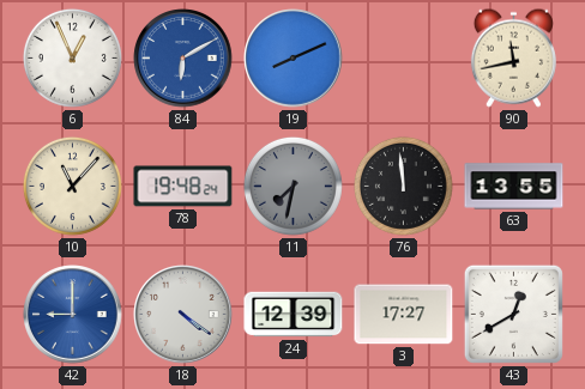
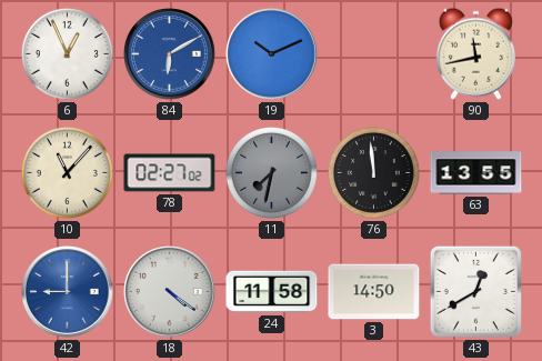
19: 8:11 -> 10:11
78: 19:48 -> 02:27
24: 12:39 -> 11:58
3: 17:27 -> 14:50
